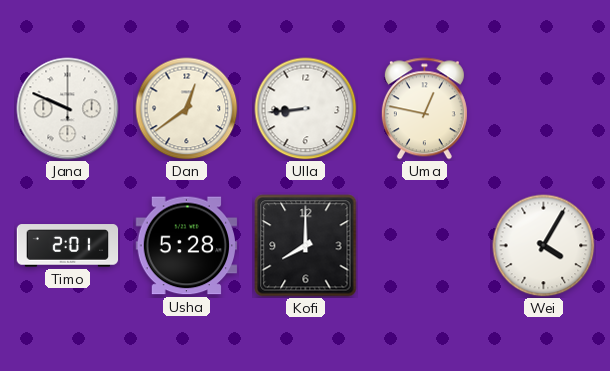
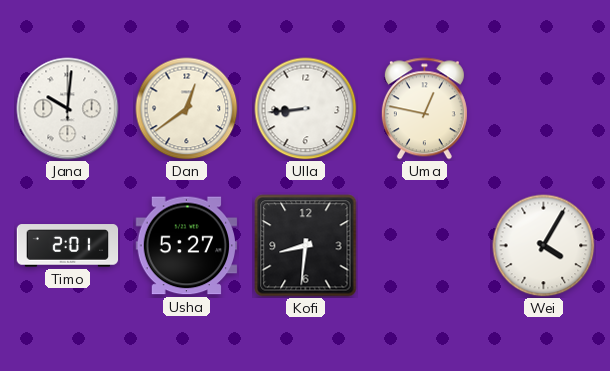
Jana: 9:49 -> 10:01
Usha: 5:28 -> 5:27
Kofi: 8:00 -> 8:31
